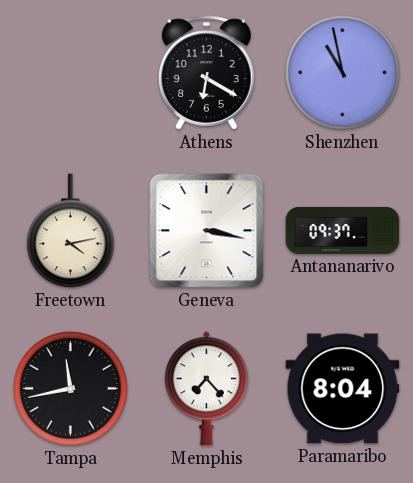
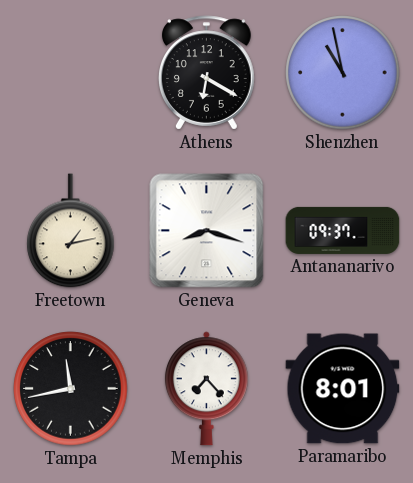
Freetown: 4:13 -> 1:13
Geneva: 3:17 -> 8:18
Paramaribo: 8:04 -> 8:01
